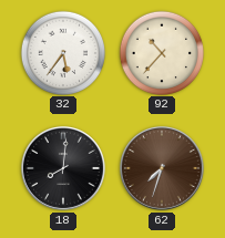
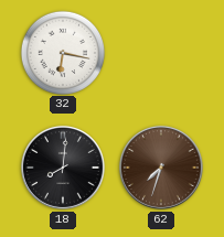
32: 5:36 -> 6:17
92: 10:37 -> none
